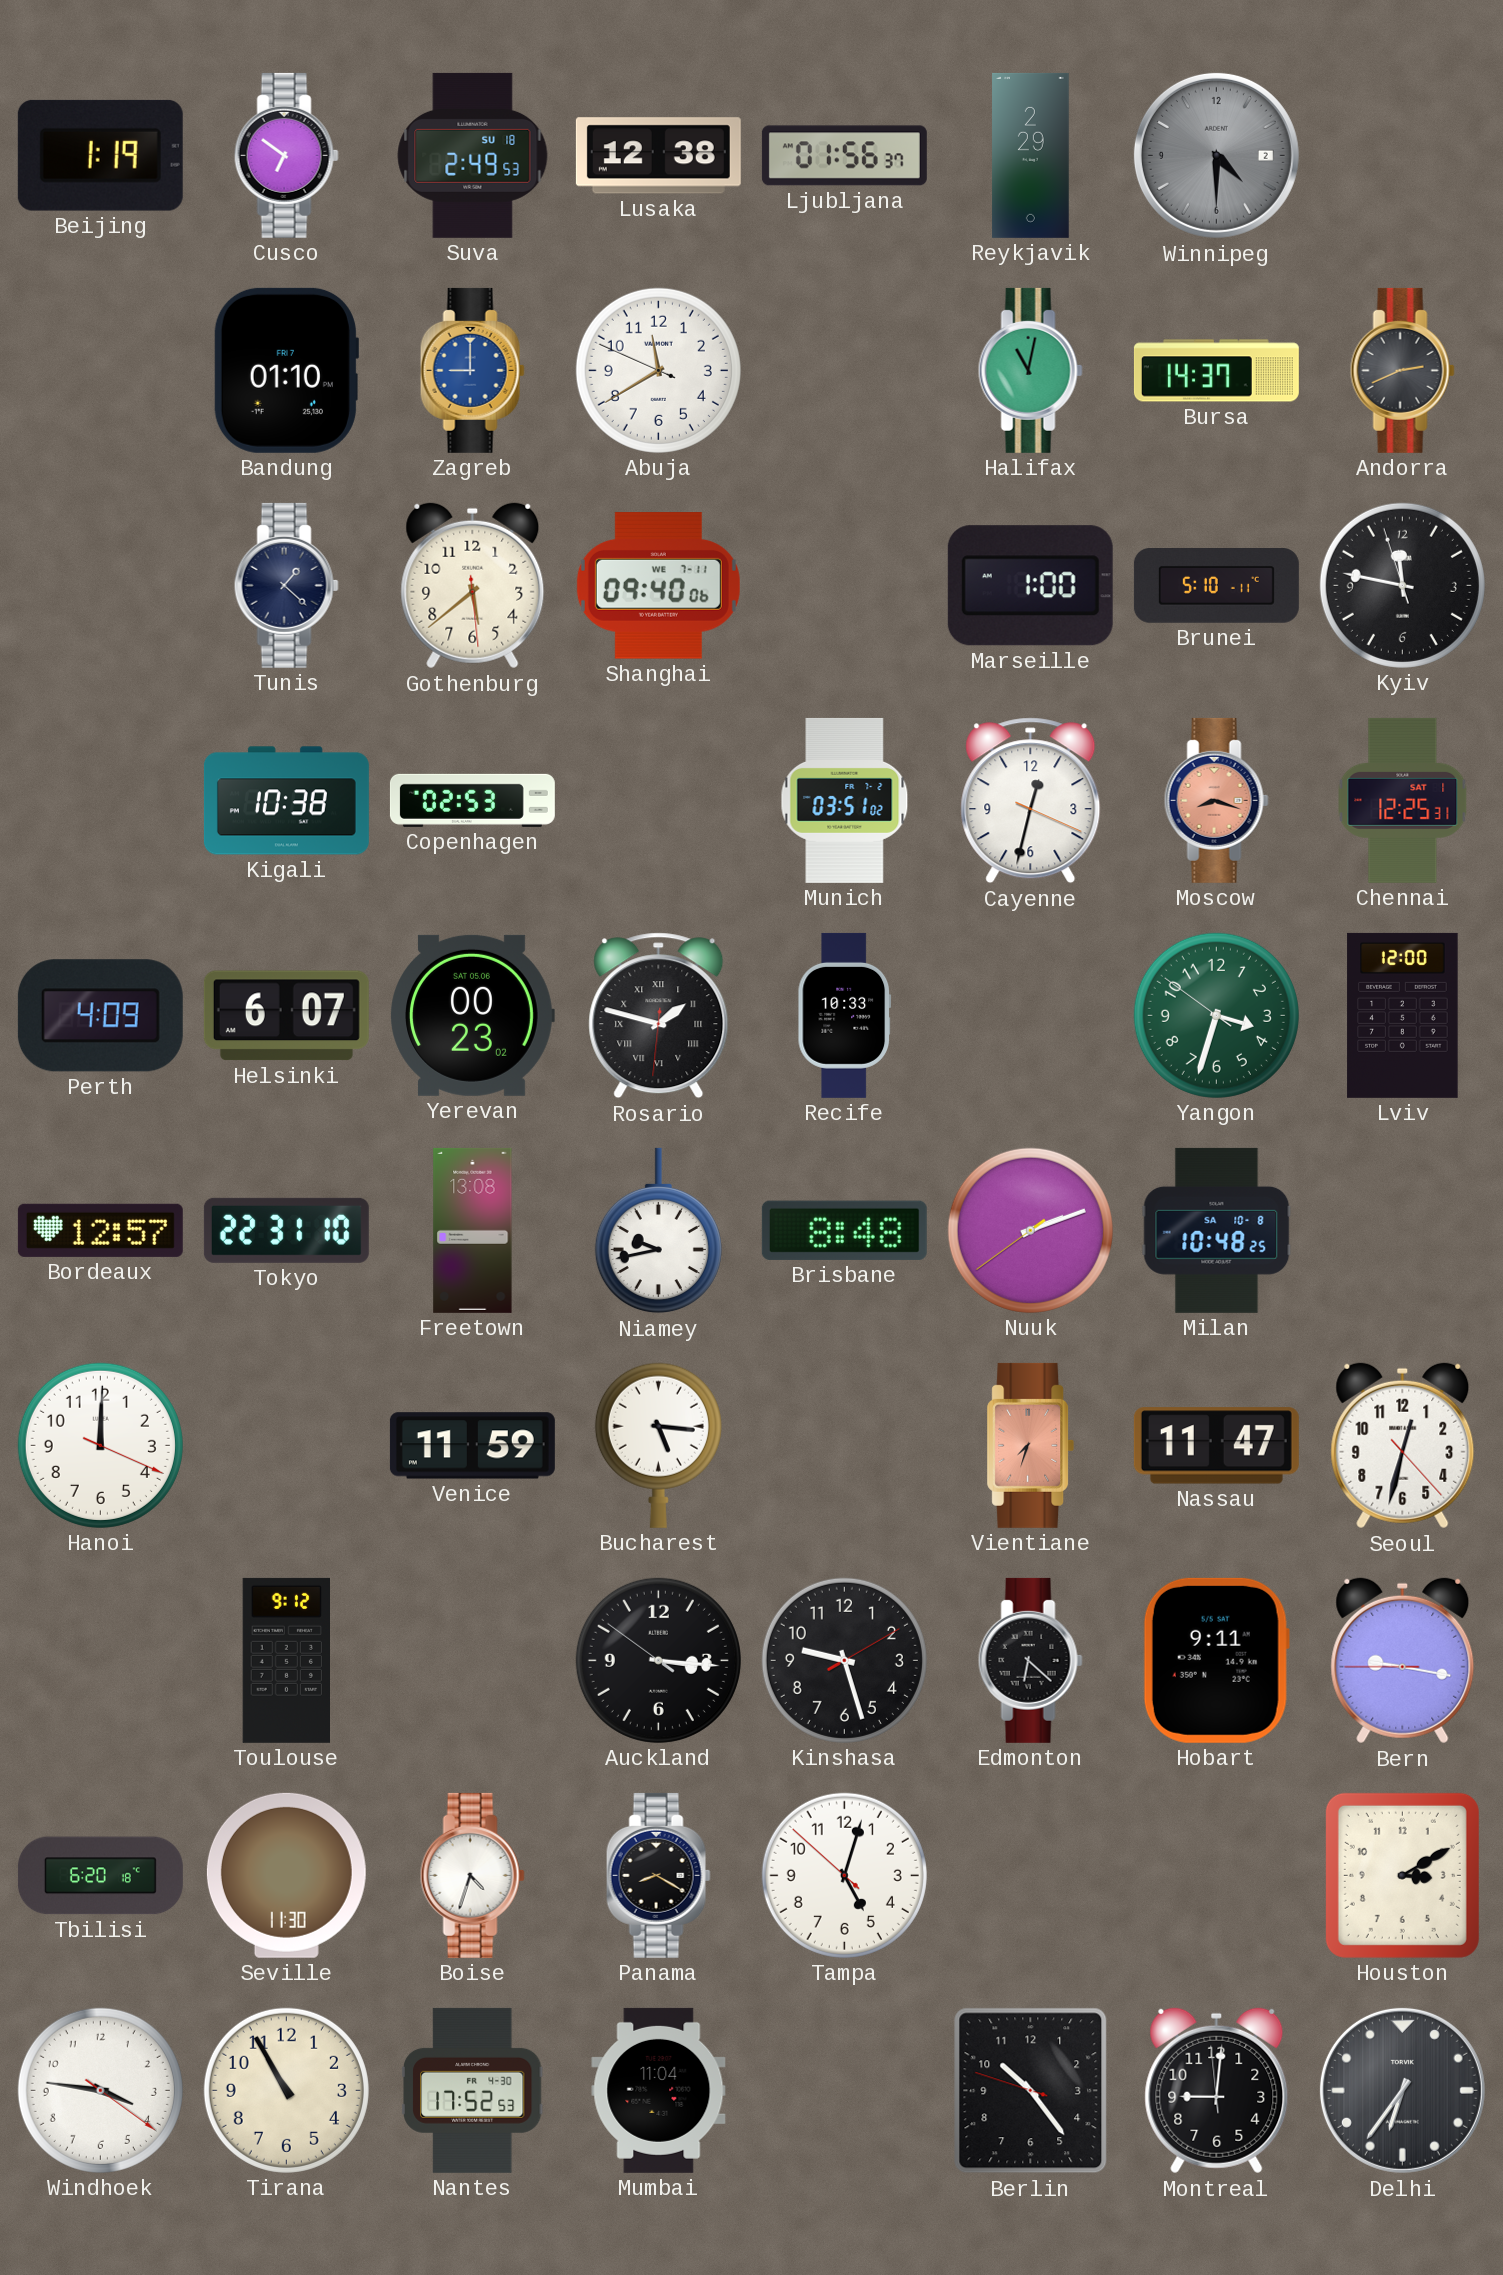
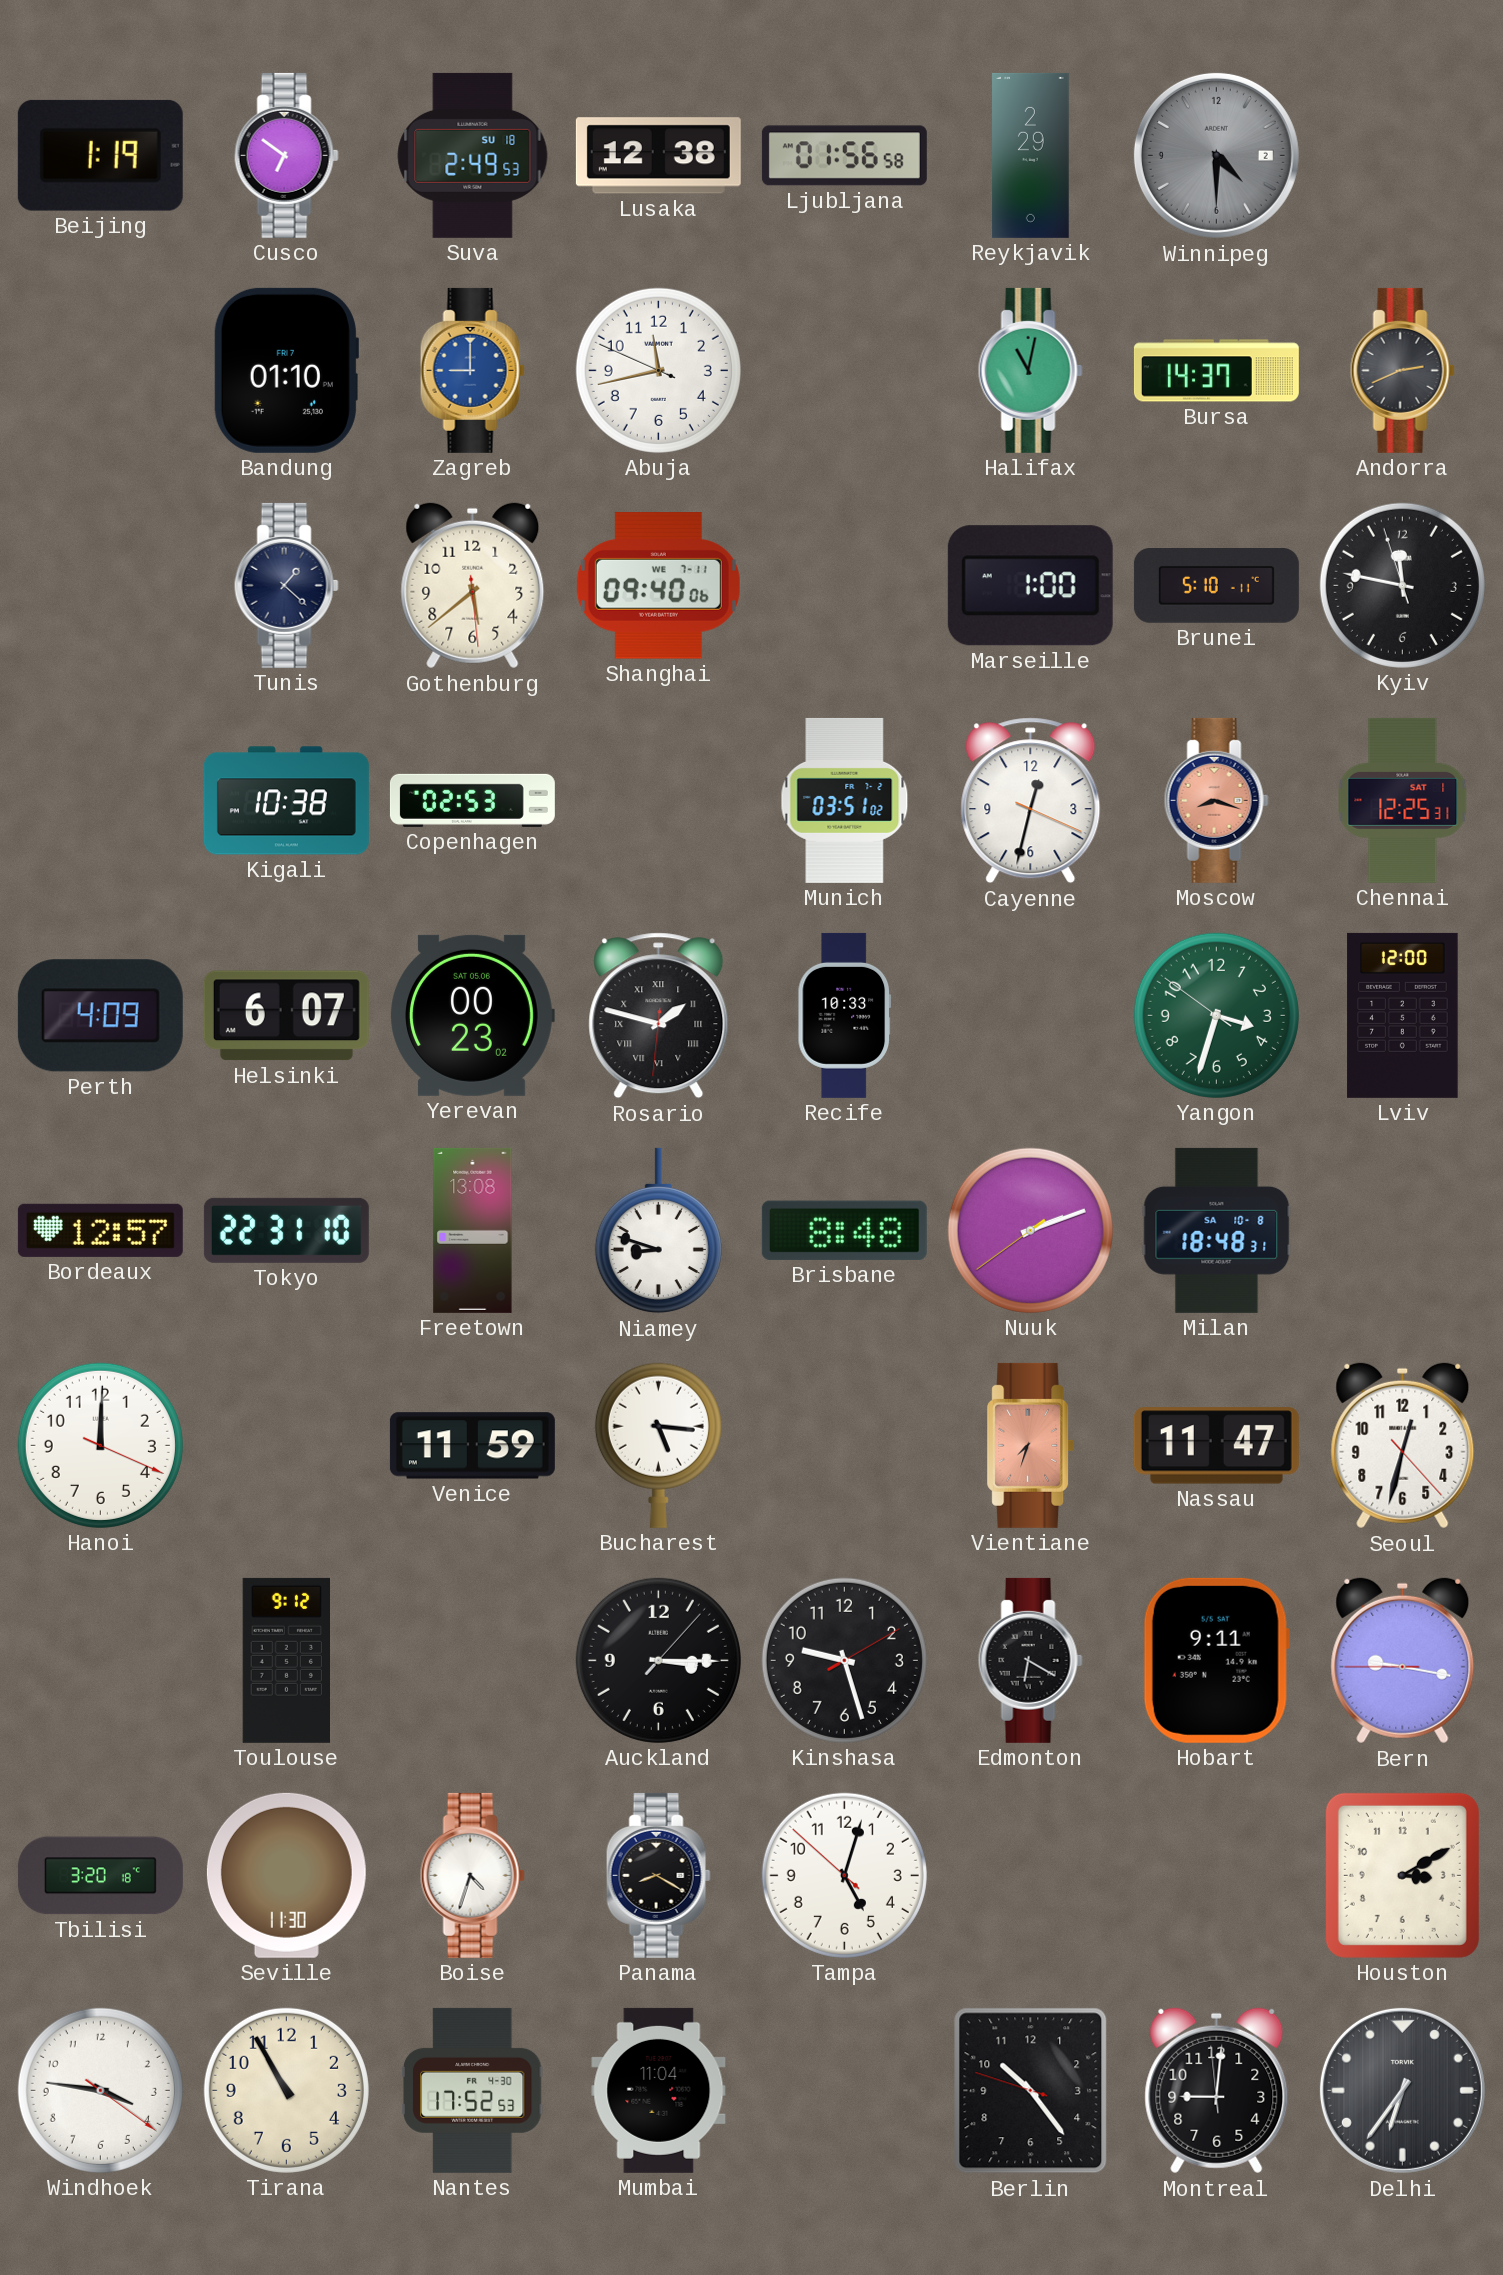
Ljubljana: 01:56:37 -> 01:56:58
Abuja: 11:39 -> 11:42
Niamey: 9:43 -> 8:48
Milan: 10:48 -> 18:48
Auckland: 3:15:51 -> 3:15:07
Edmonton: 6:22 -> 6:20
Tbilisi: 6:20 -> 3:20
